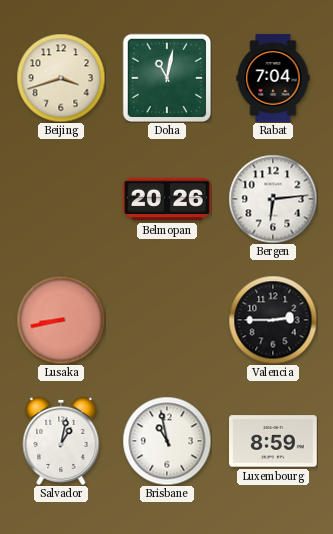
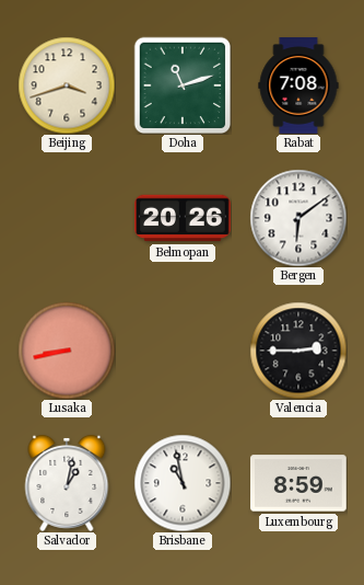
Doha: 11:02 -> 11:12
Rabat: 7:04 -> 7:08
Bergen: 6:14 -> 6:09
